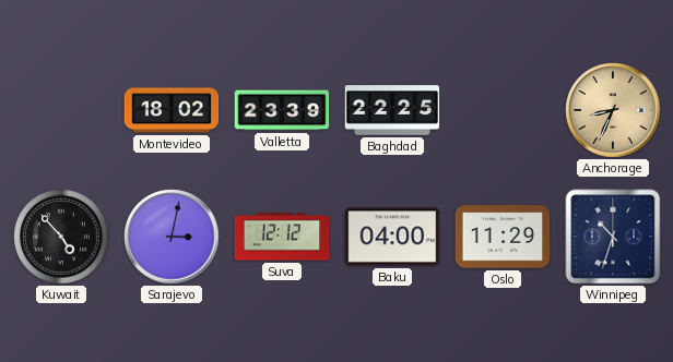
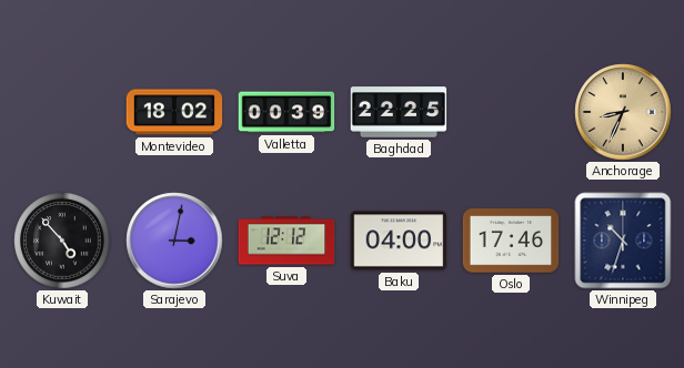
Valletta: 23:39 -> 00:39
Oslo: 11:29 -> 17:46
